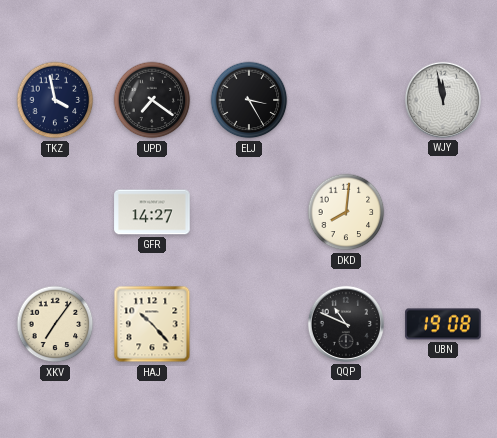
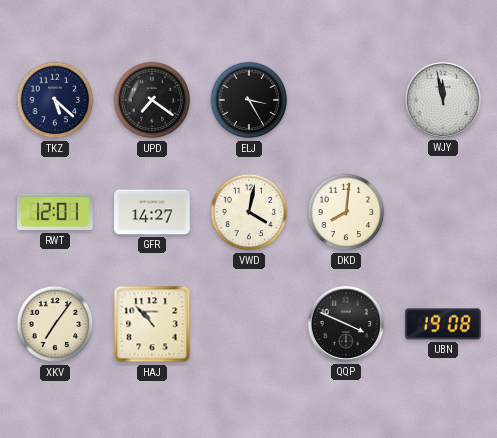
TKZ: 3:58 -> 5:22
RWT: none -> 12:01
VWD: none -> 4:02
HAJ: 10:23 -> 10:53
QQP: 10:49 -> 3:49
